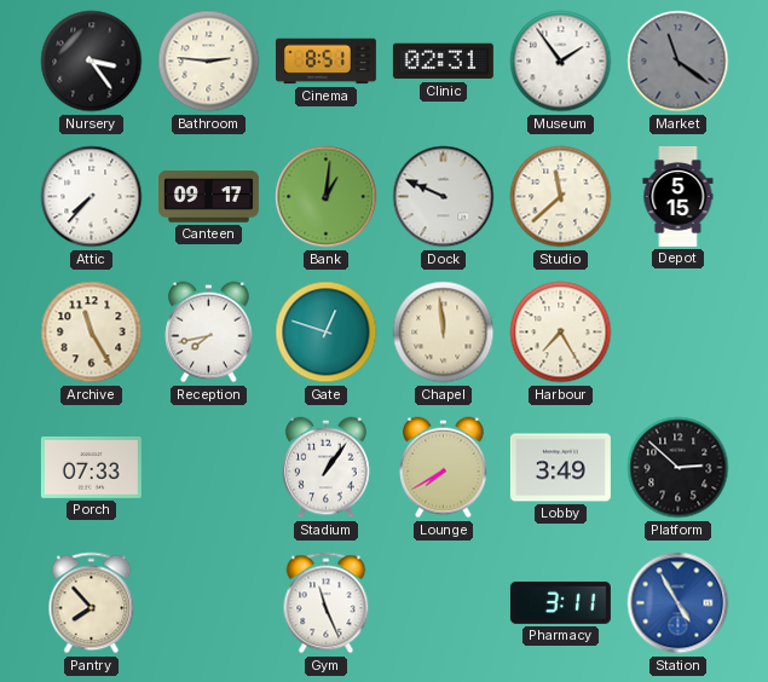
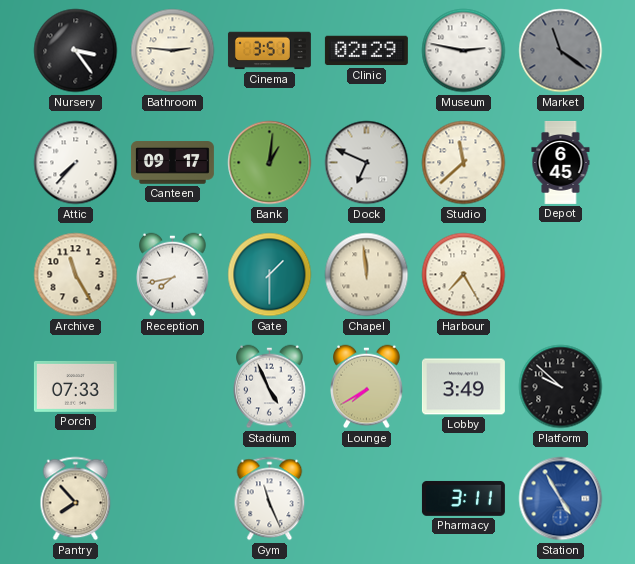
Cinema: 8:51 -> 3:51
Clinic: 02:31 -> 02:29
Museum: 1:54 -> 2:47
Dock: 9:49 -> 6:49
Depot: 5:15 -> 6:45
Gate: 12:48 -> 1:30
Stadium: 1:06 -> 4:56
Platform: 2:52 -> 9:52
